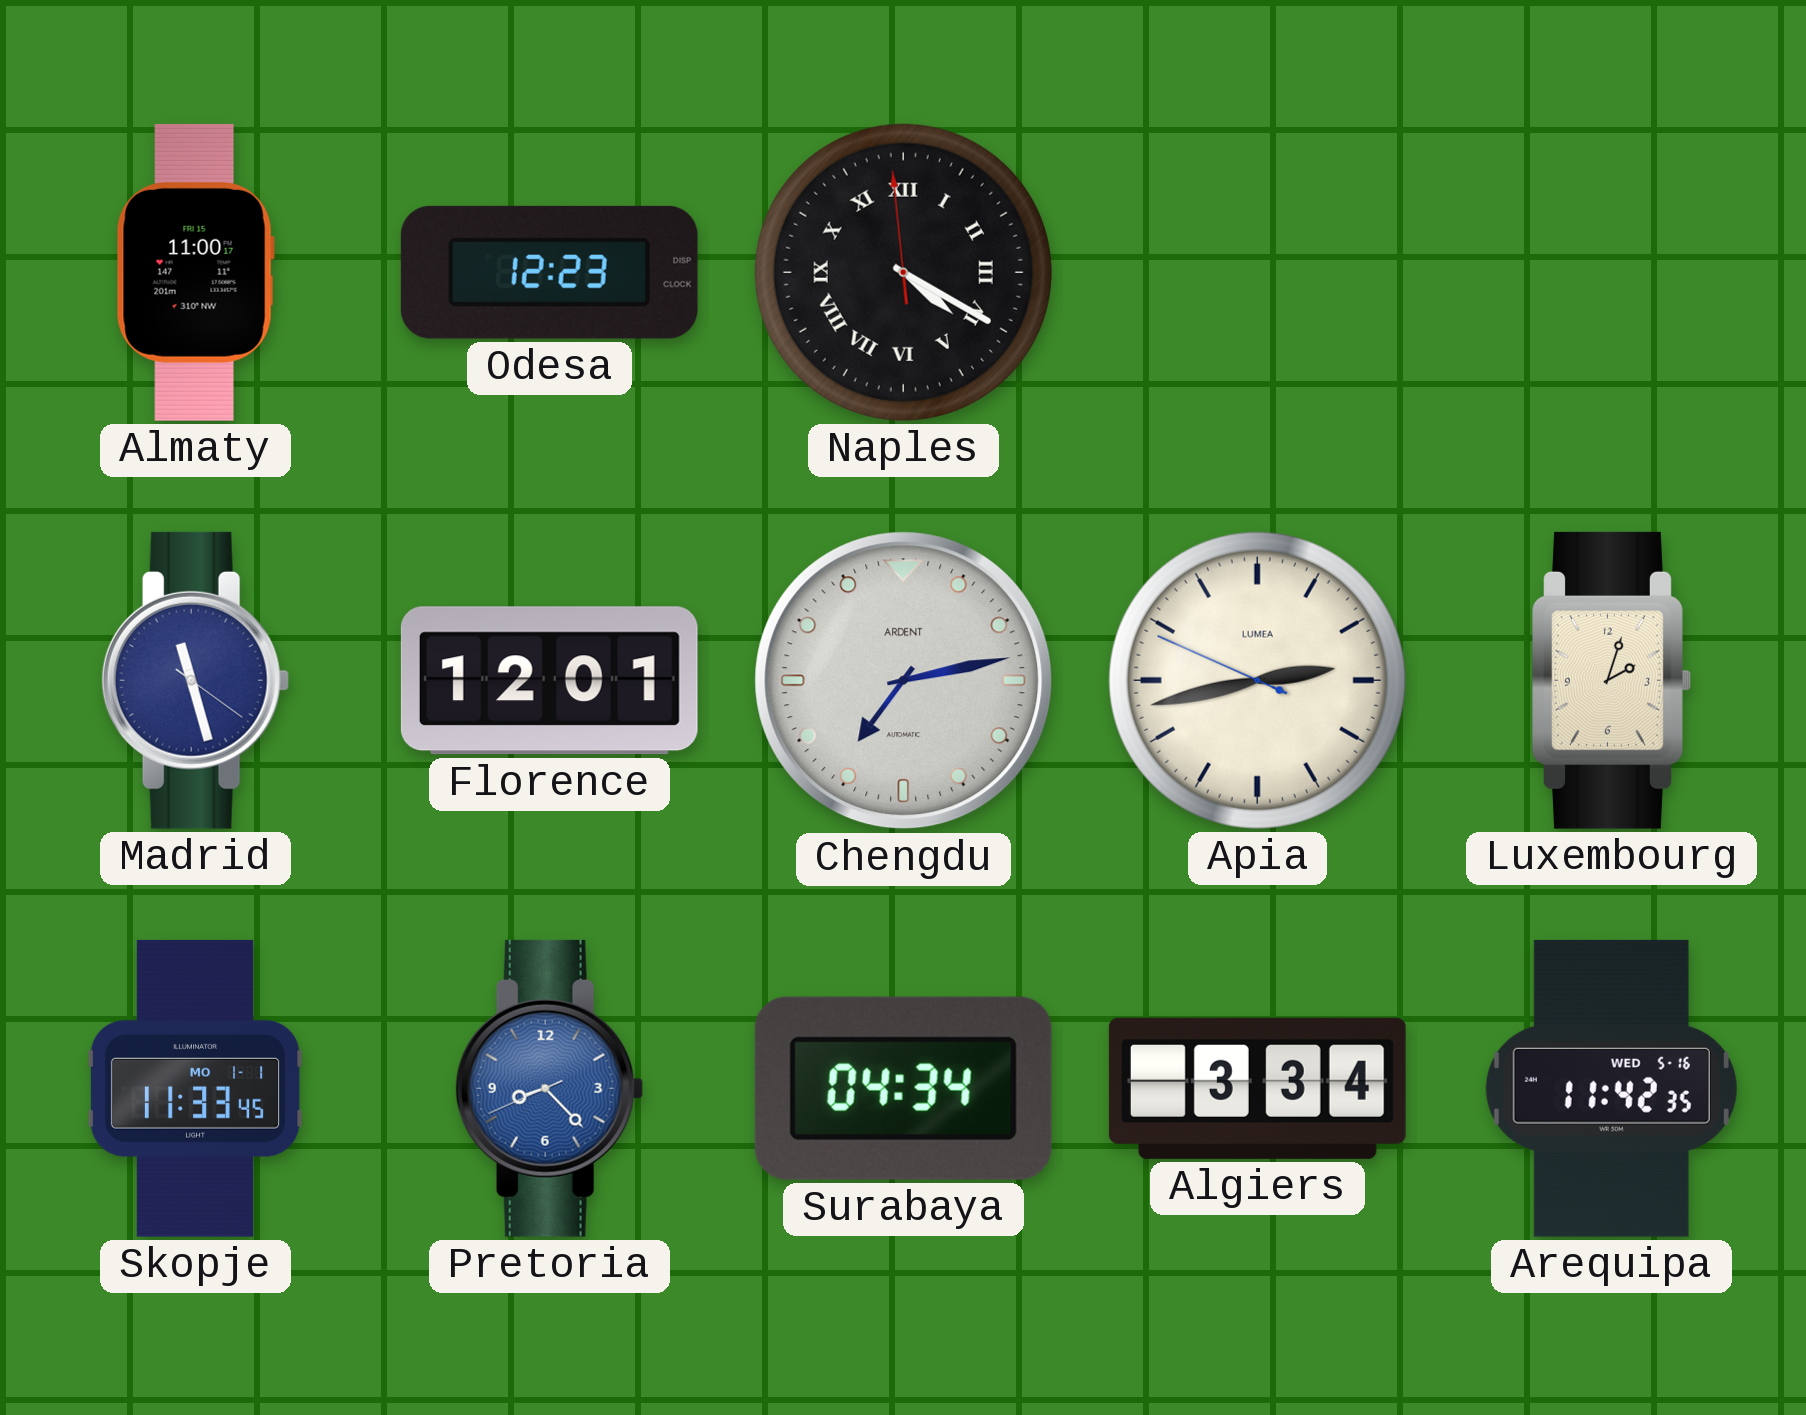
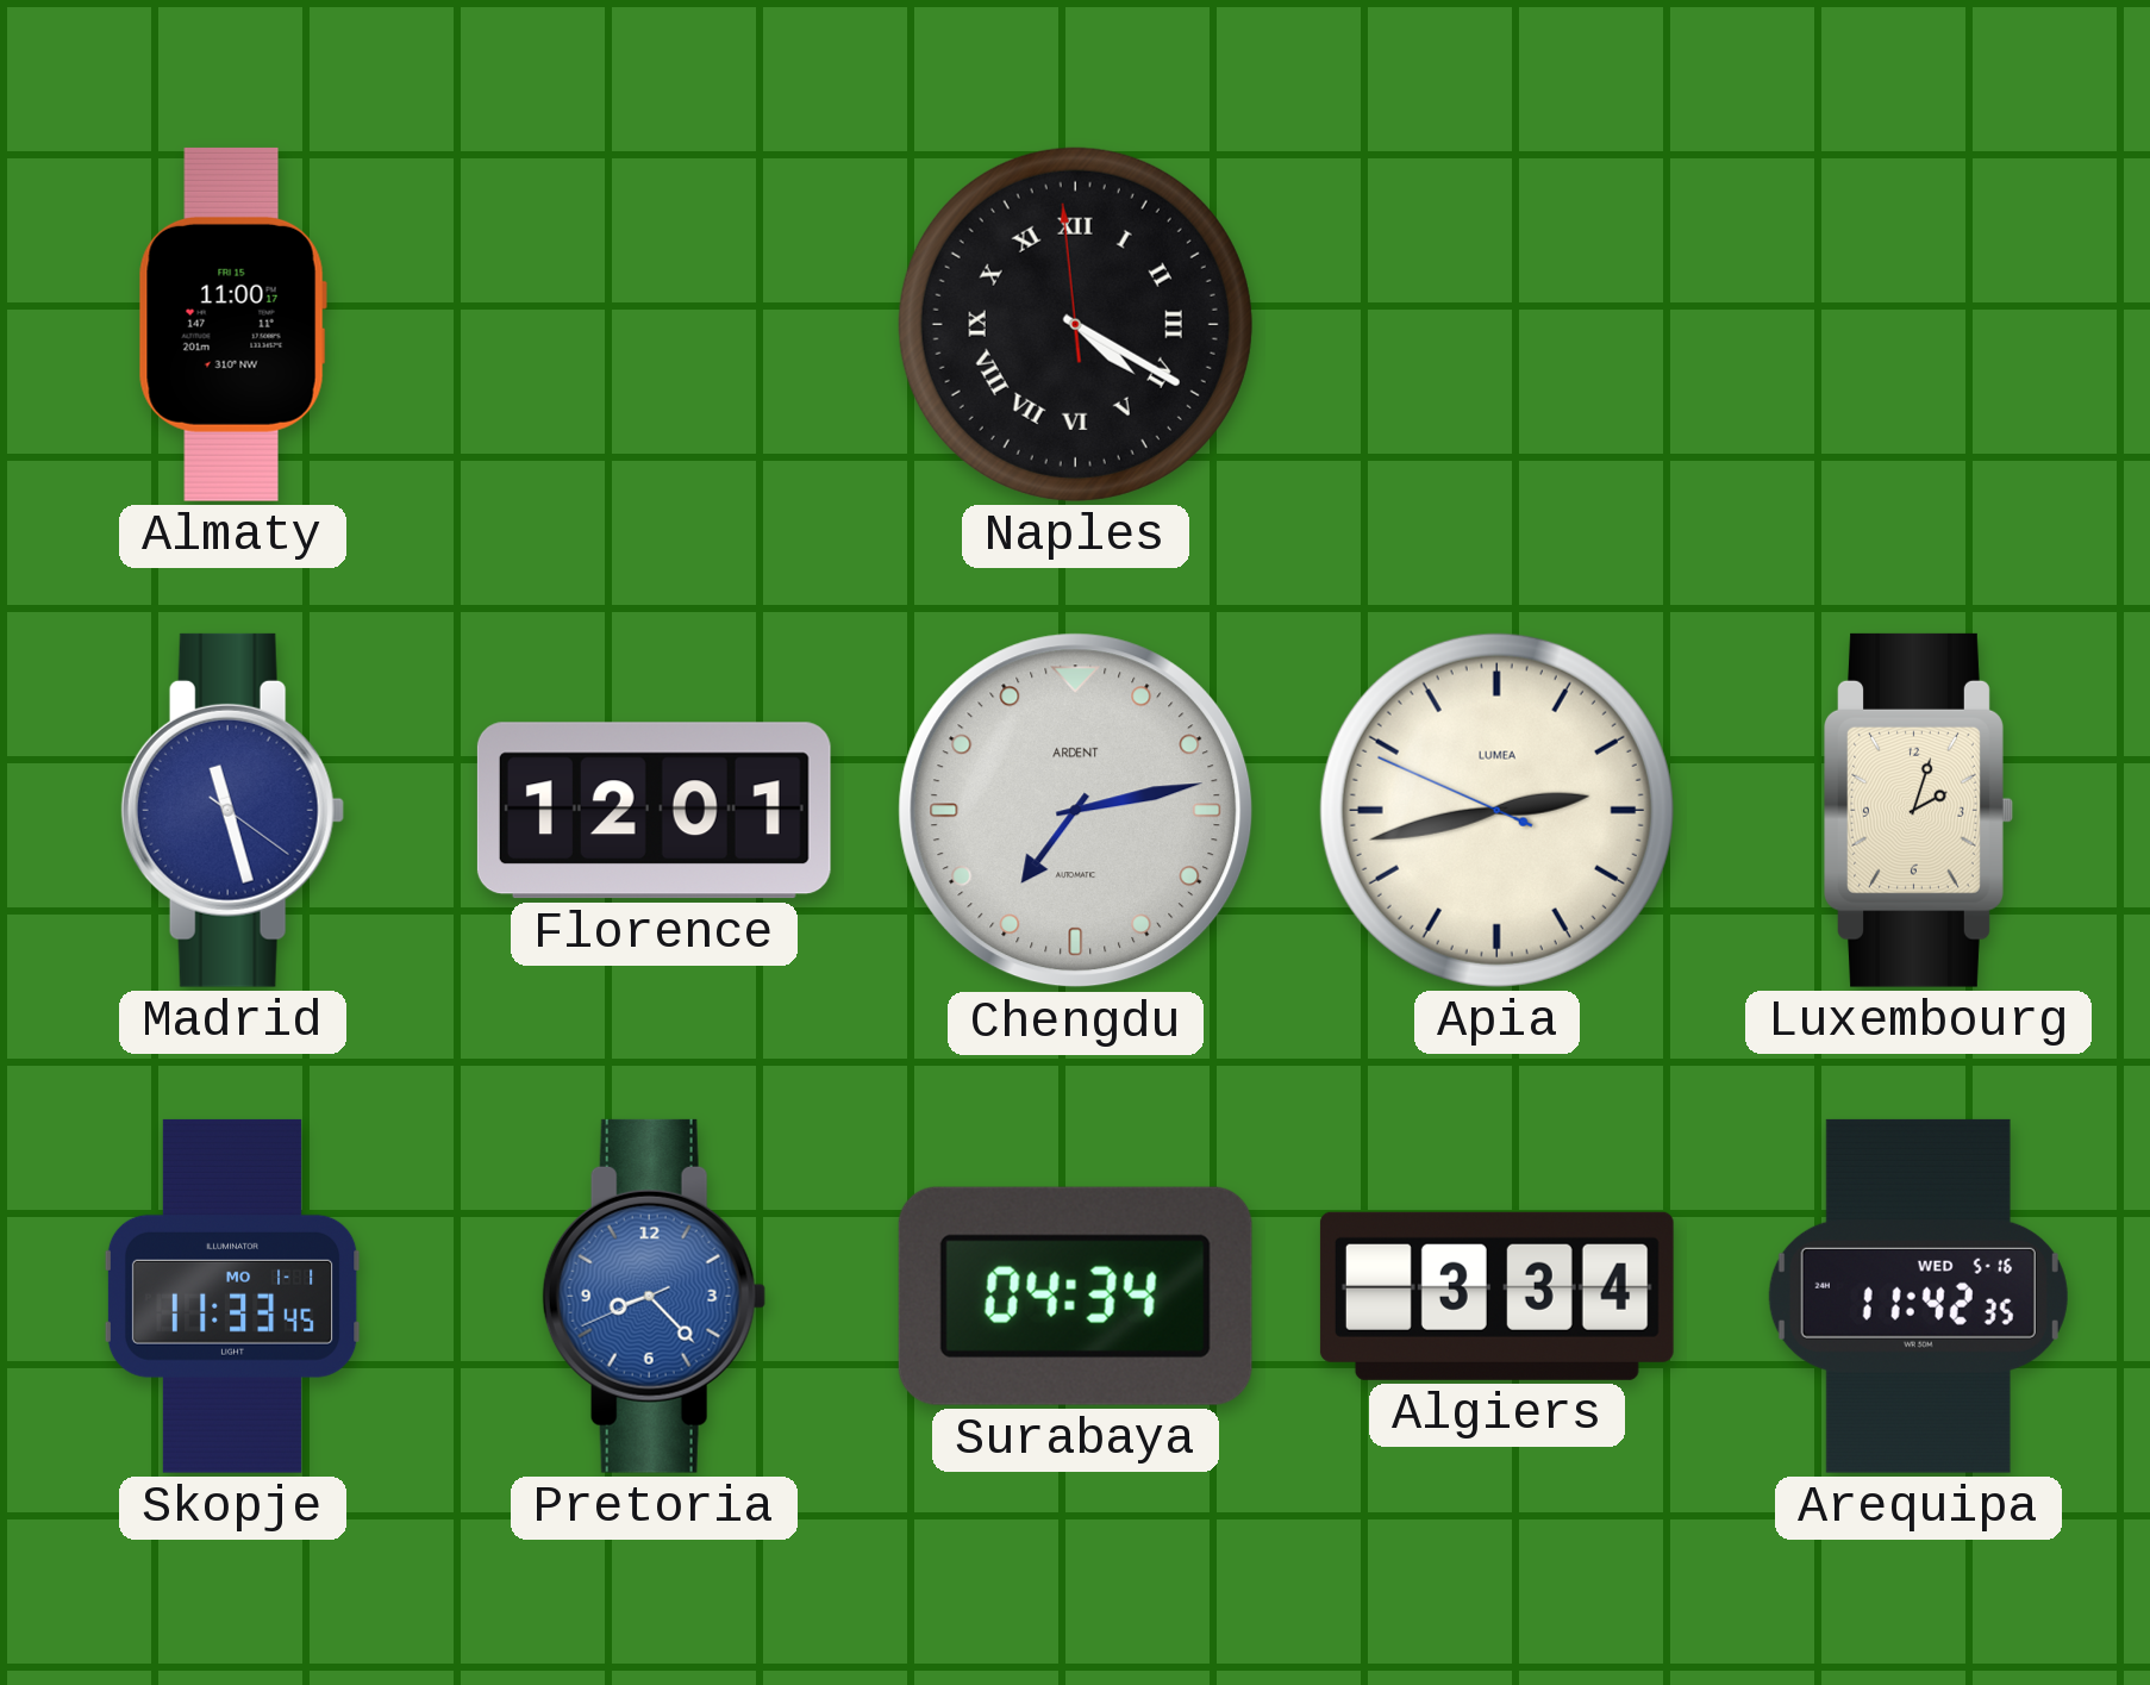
Odesa: 12:23 -> none
